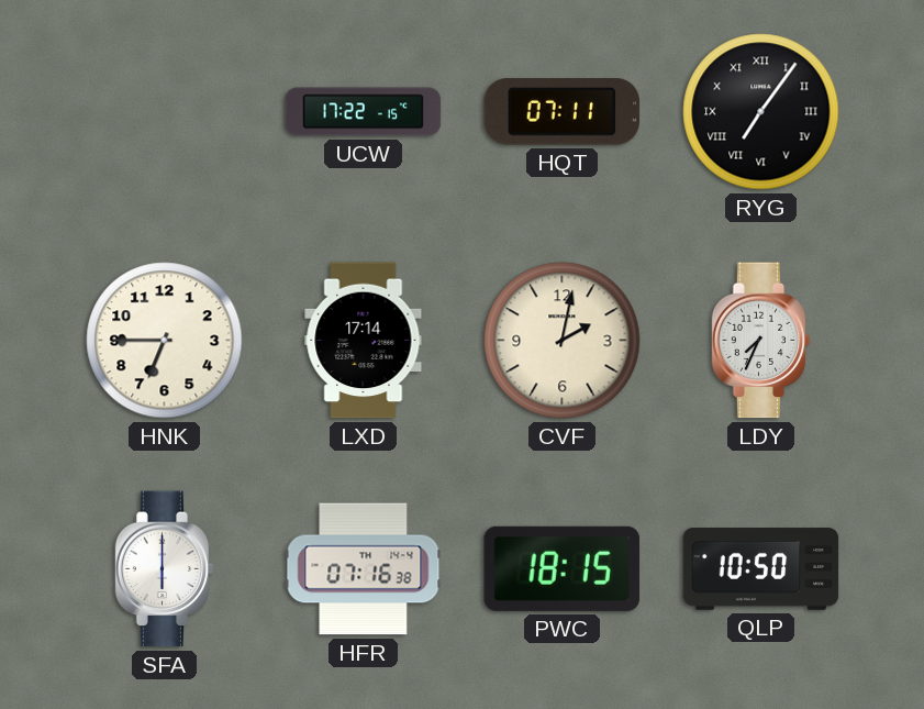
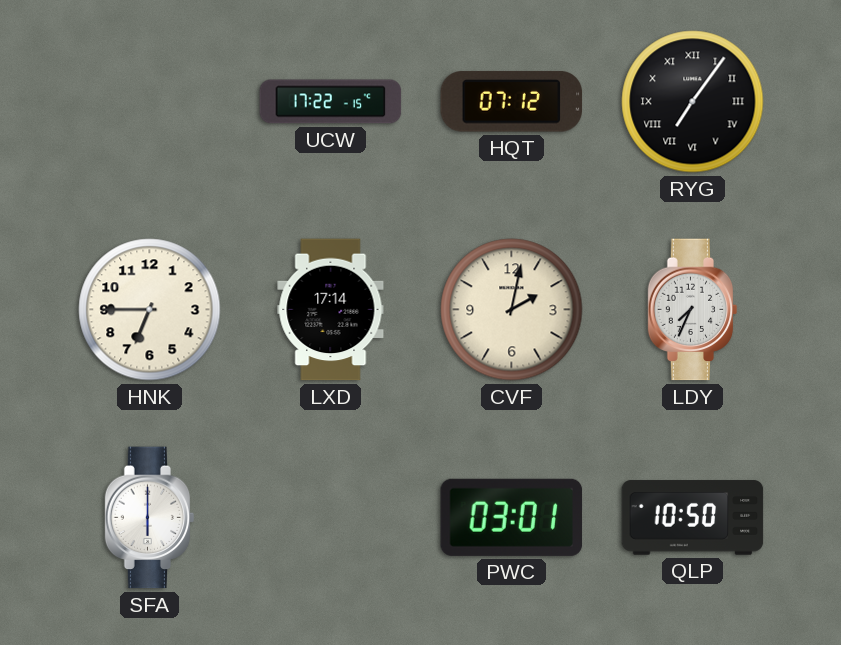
HQT: 07:11 -> 07:12
HFR: 07:16 -> none
PWC: 18:15 -> 03:01
